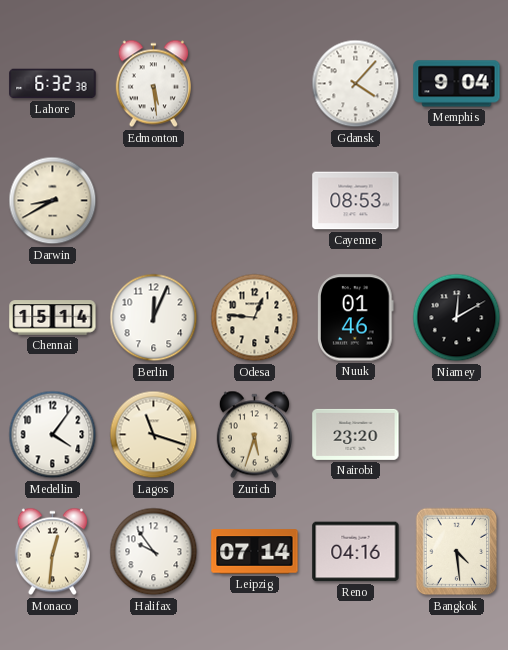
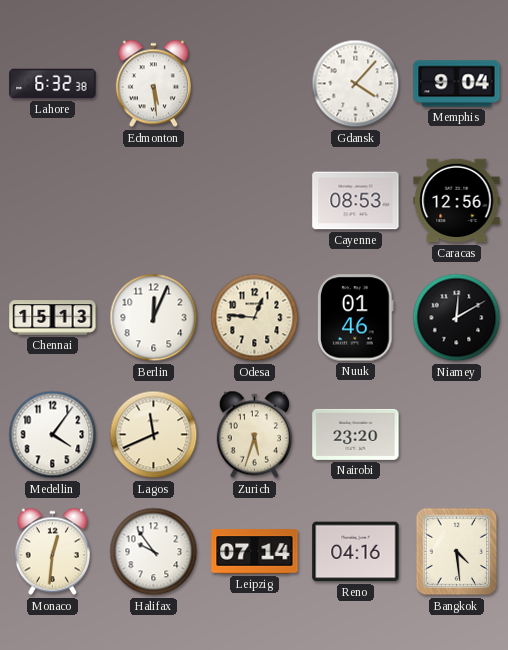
Darwin: 8:40 -> none
Caracas: none -> 12:56
Chennai: 15:14 -> 15:13
Lagos: 11:18 -> 11:41
